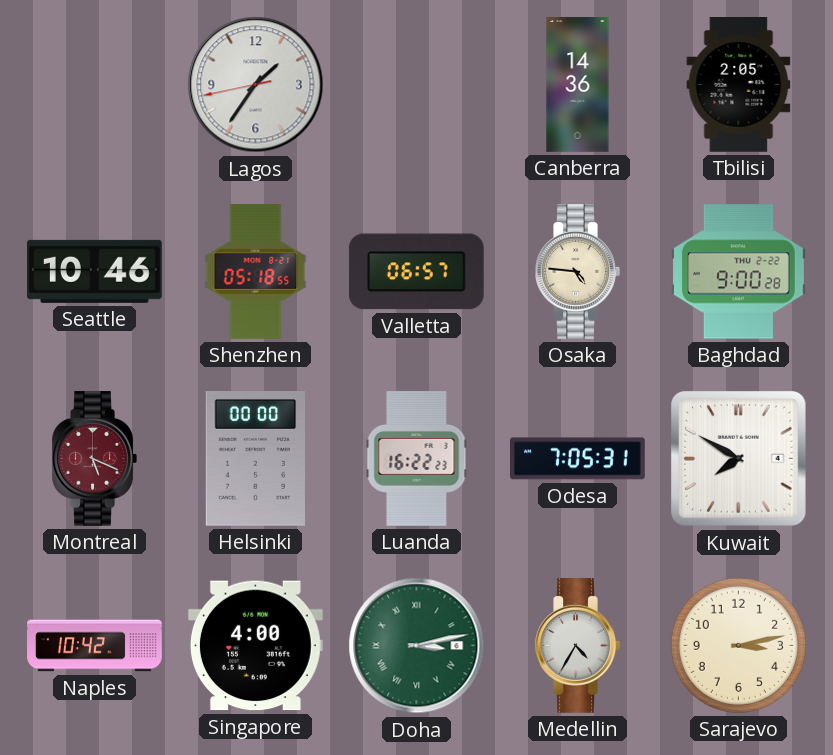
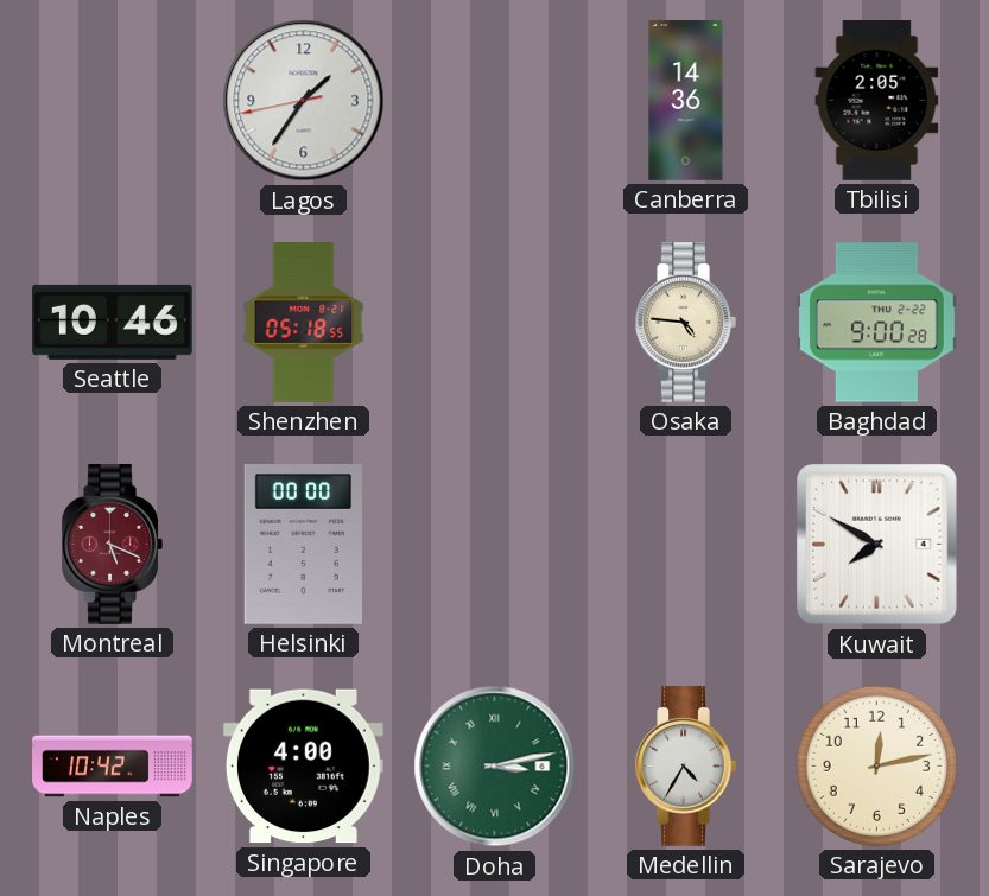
Valletta: 06:57 -> none
Luanda: 16:22 -> none
Odesa: 7:05 -> none
Sarajevo: 3:13 -> 12:13
